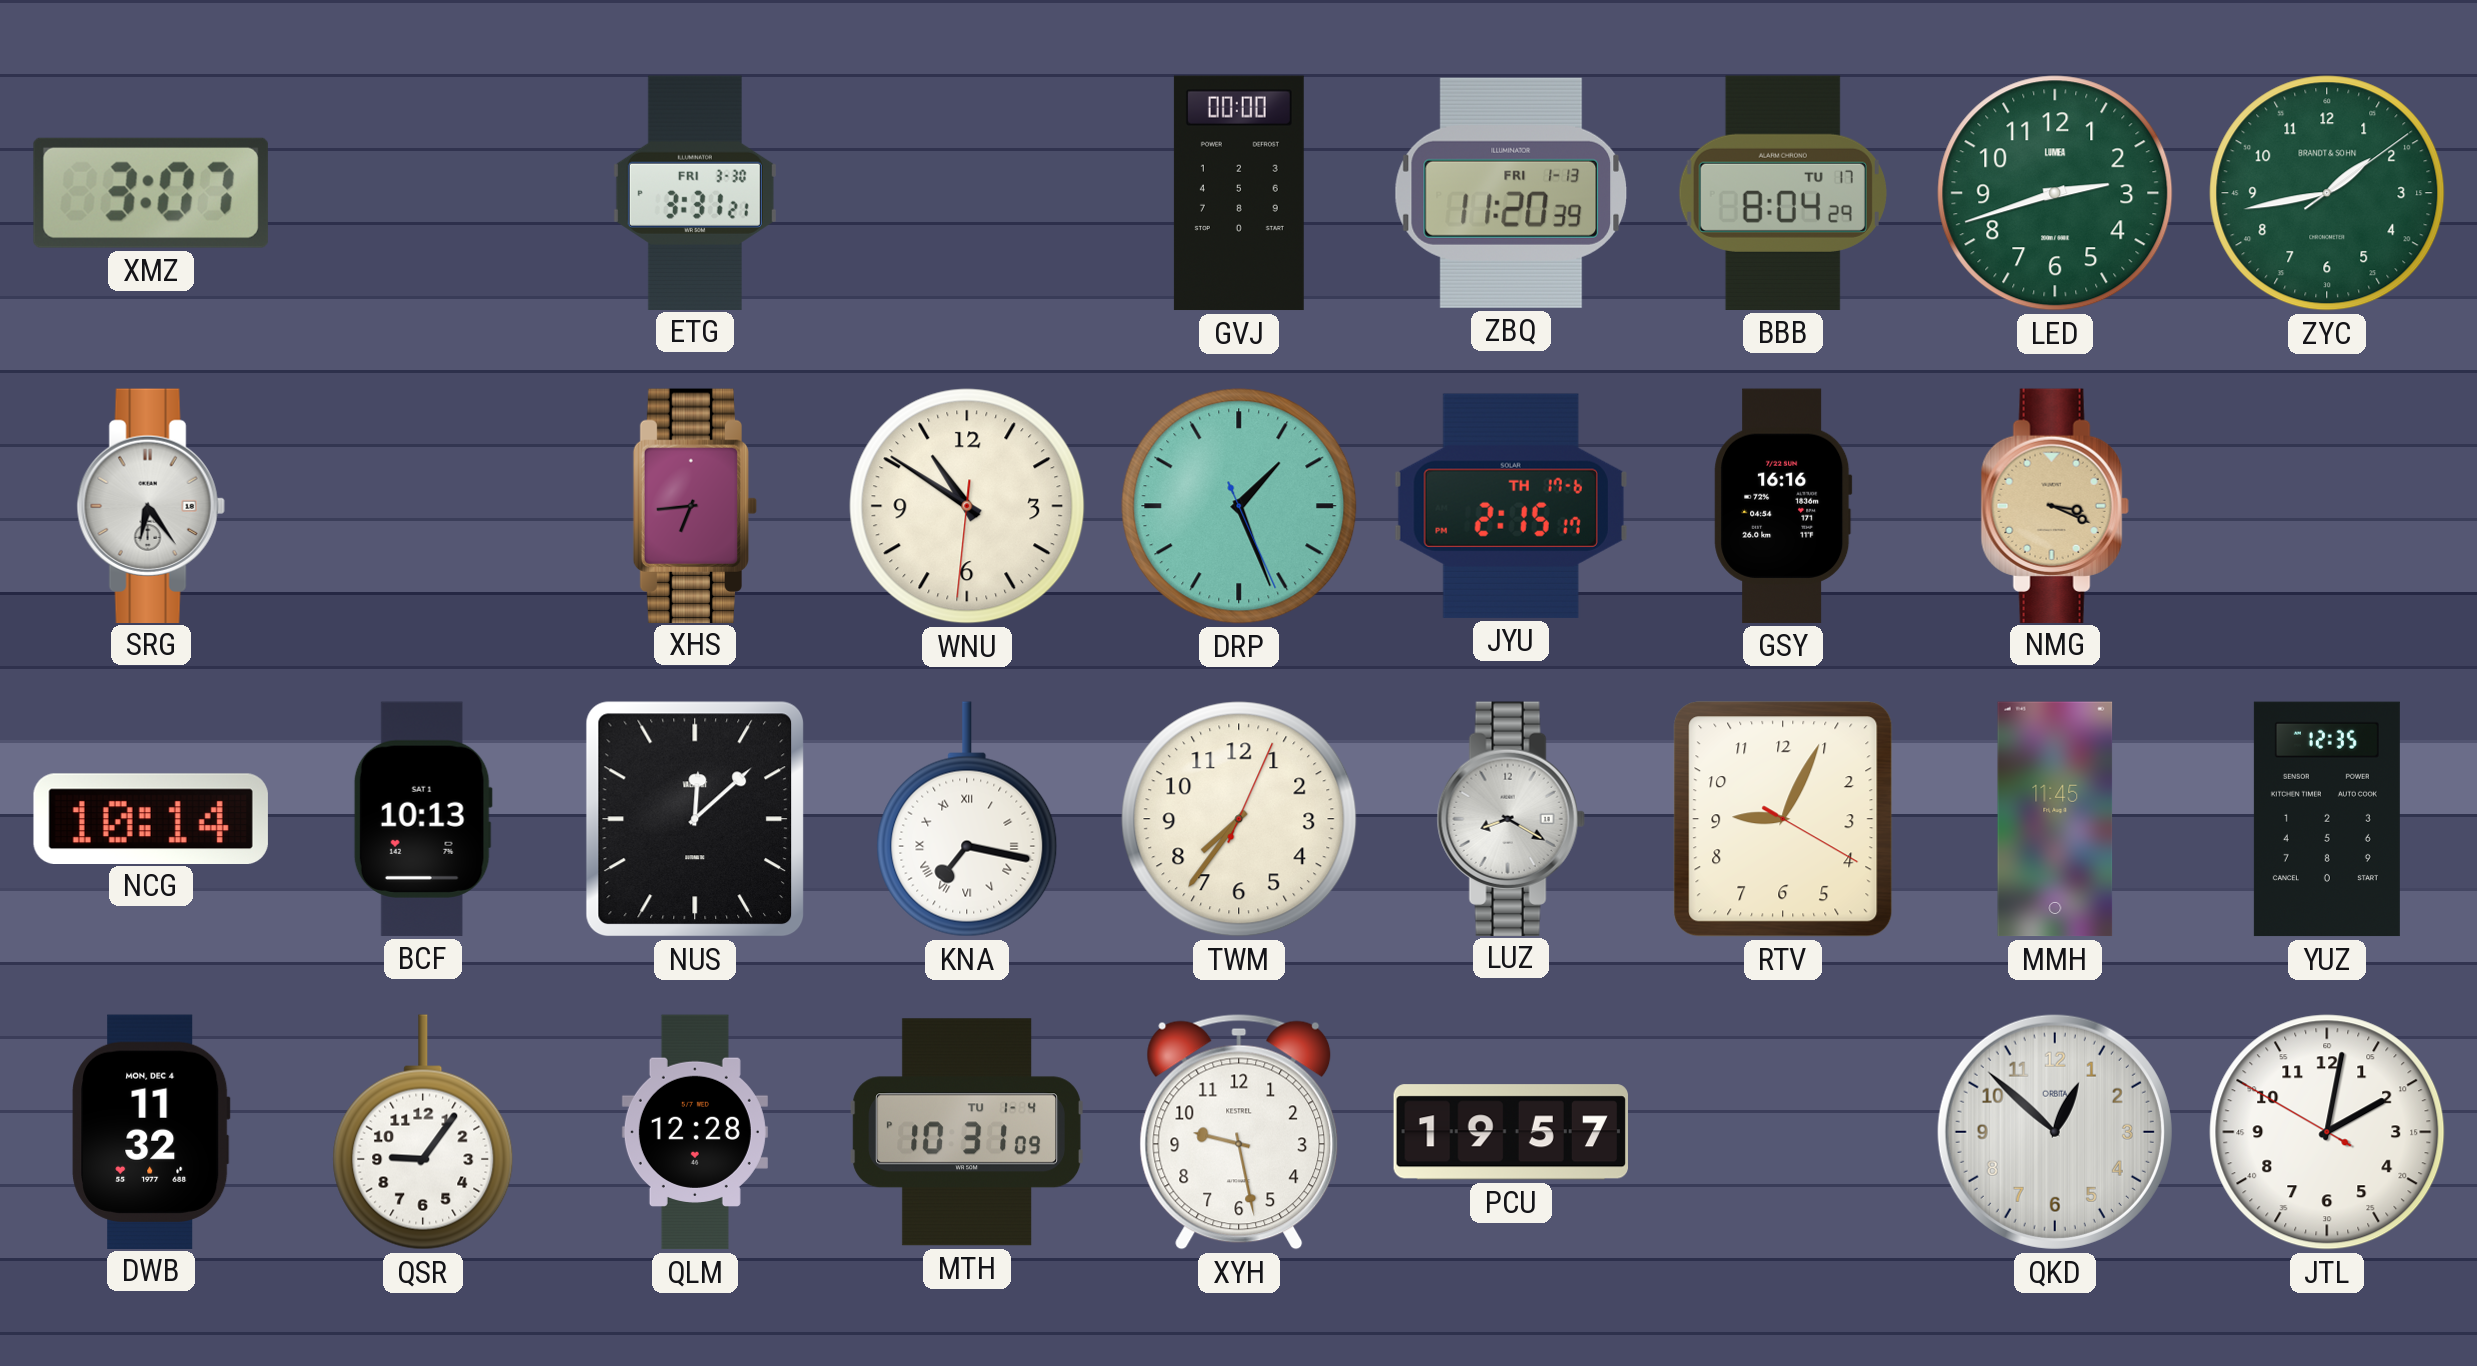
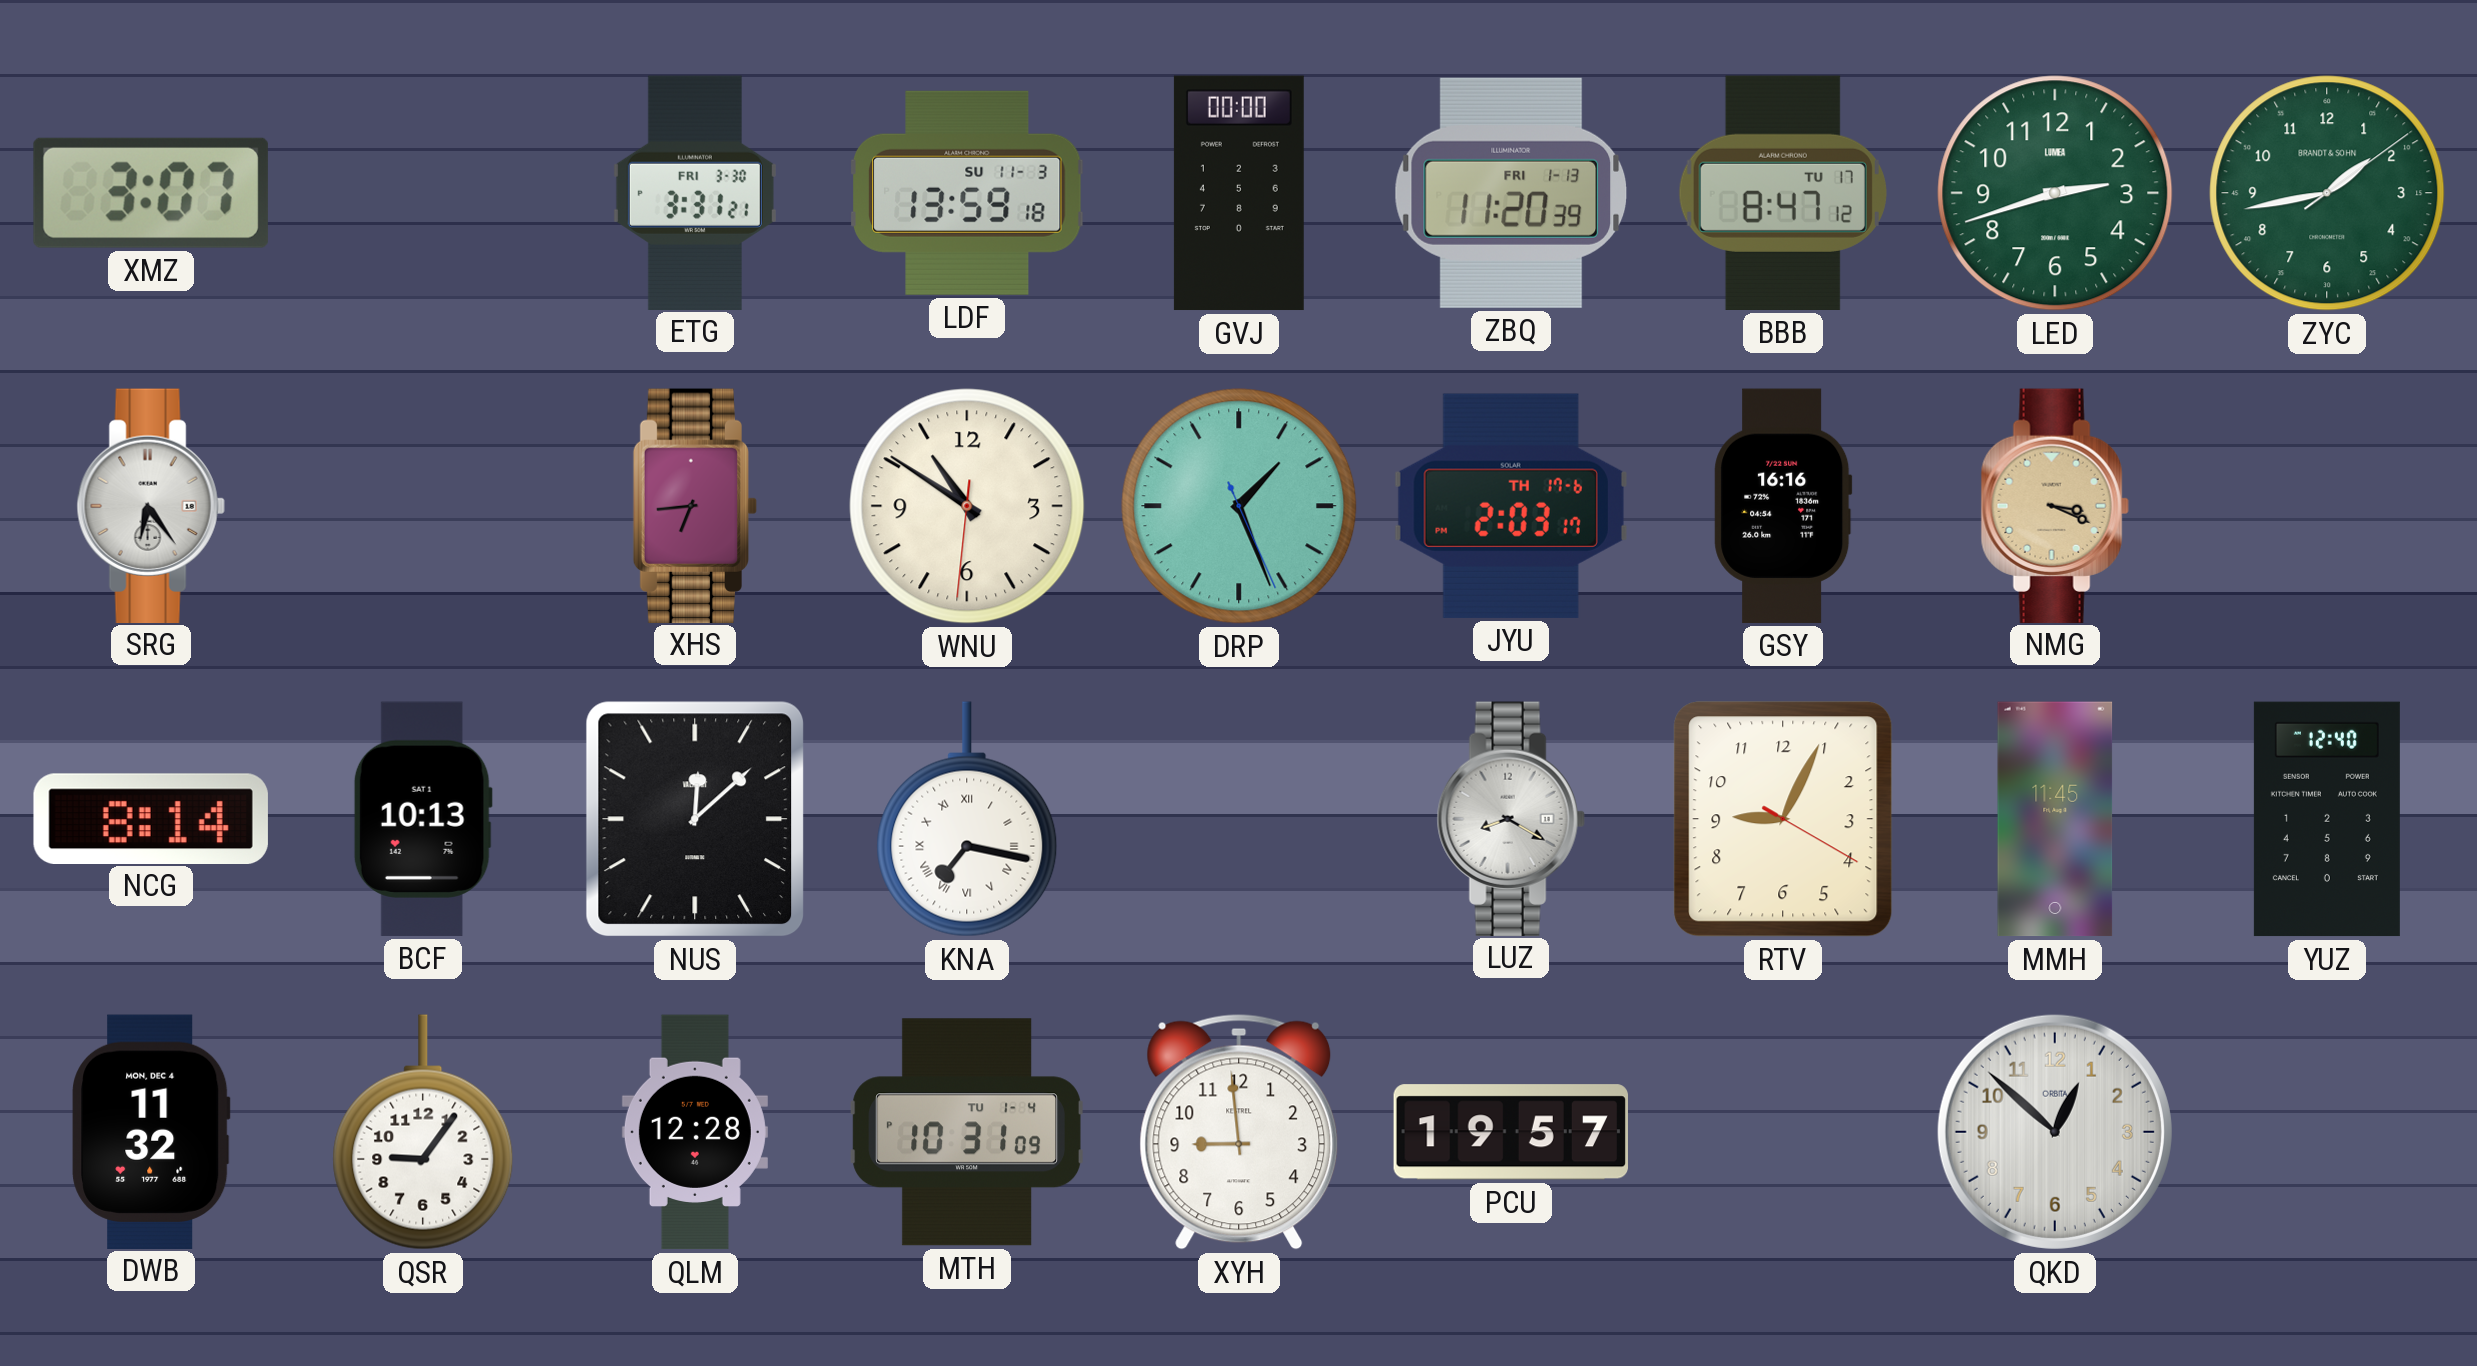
LDF: none -> 13:59
BBB: 8:04 -> 8:47
JYU: 2:15 -> 2:03
NCG: 10:14 -> 8:14
TWM: 7:36 -> none
YUZ: 12:35 -> 12:40
XYH: 9:28 -> 8:59
JTL: 2:01 -> none
